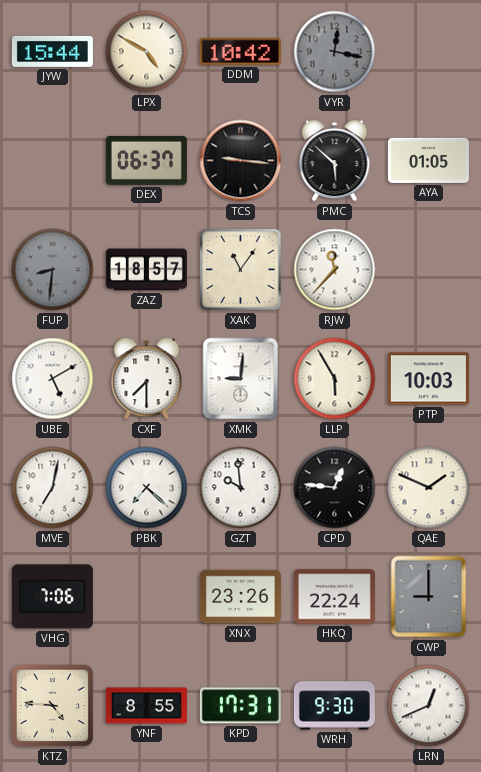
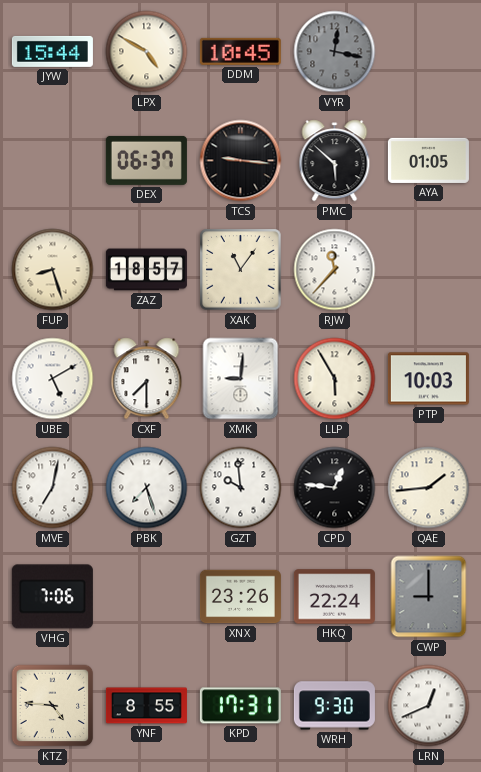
DDM: 10:42 -> 10:45
FUP: 8:31 -> 8:27
FUP dial: grey -> cream
PBK: 7:22 -> 7:27
QAE: 1:49 -> 1:44
